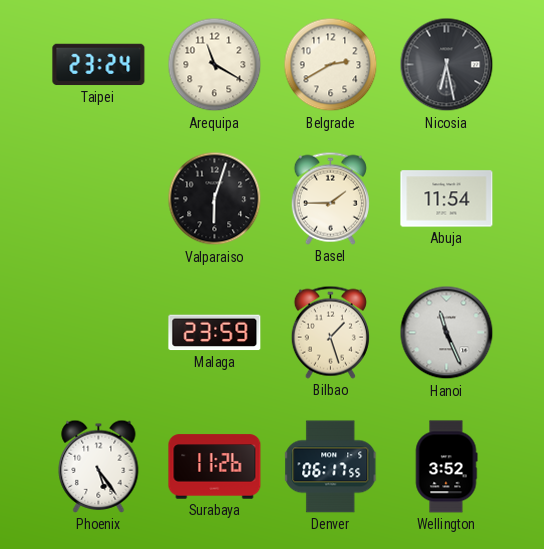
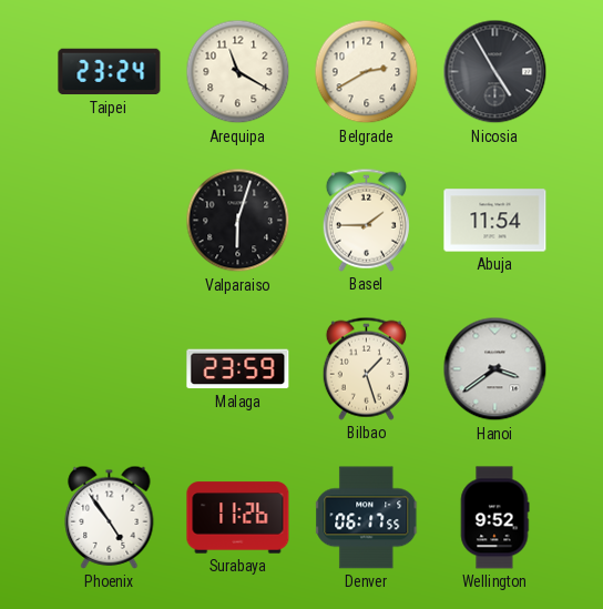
Nicosia: 6:28 -> 4:55
Hanoi: 11:26 -> 3:39
Phoenix: 5:24 -> 4:54
Wellington: 3:52 -> 9:52
